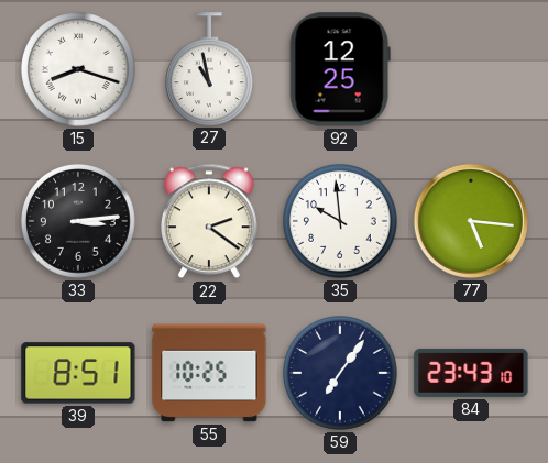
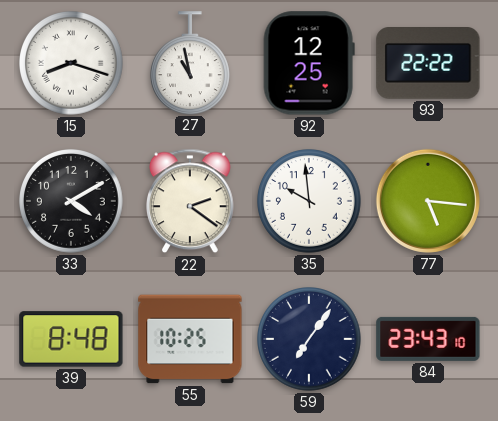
93: none -> 22:22
33: 3:14 -> 4:10
39: 8:51 -> 8:48
